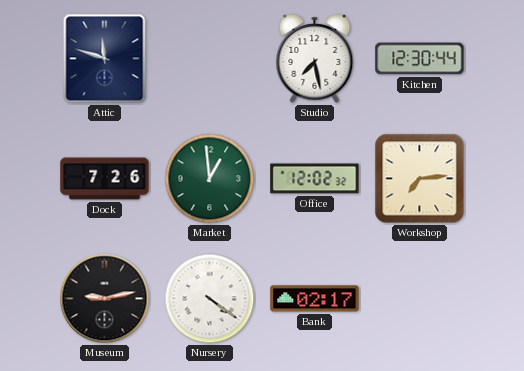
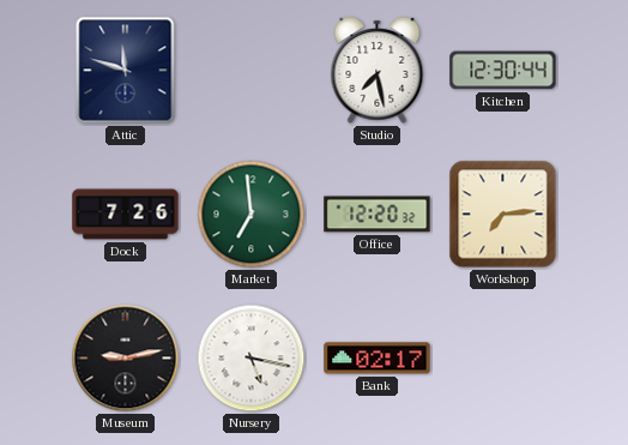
Market: 12:59 -> 6:59
Office: 12:02 -> 12:20
Nursery: 4:21 -> 5:17
